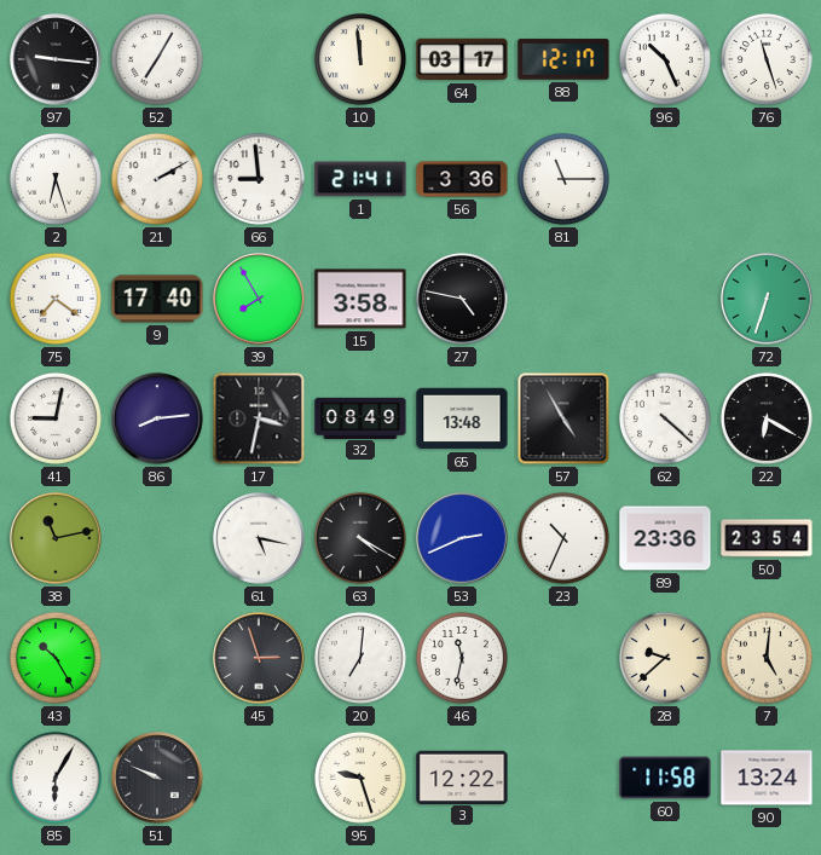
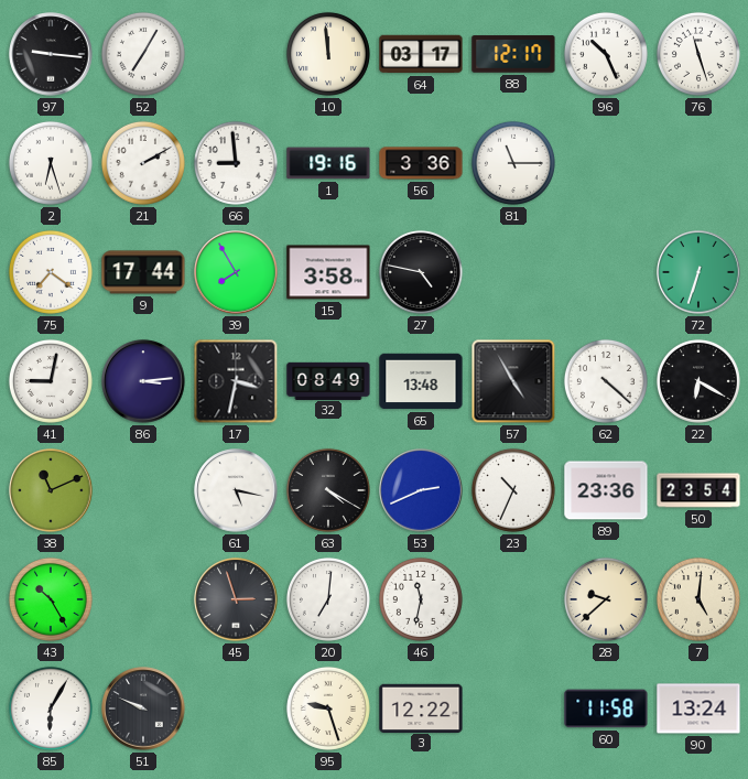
1: 21:41 -> 19:16
9: 17:40 -> 17:44
86: 8:14 -> 3:14
38: 11:13 -> 11:11
